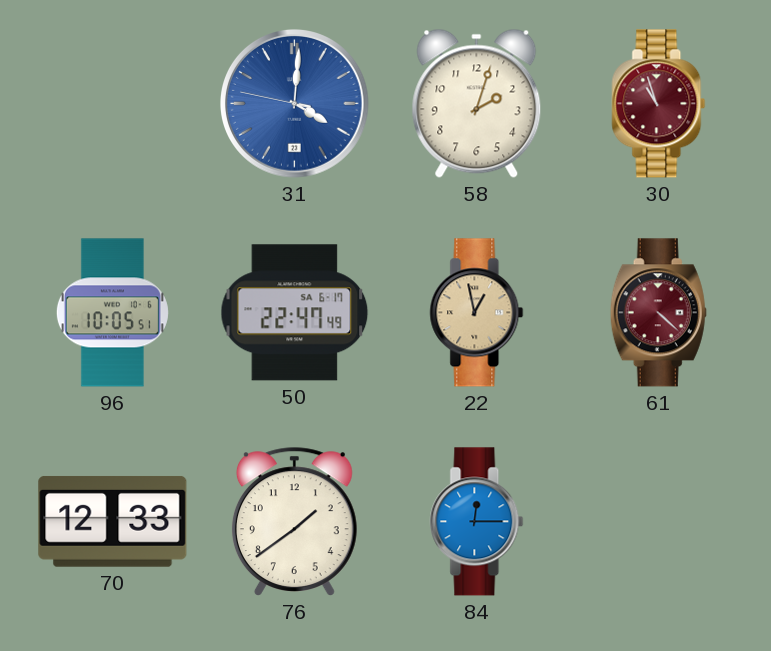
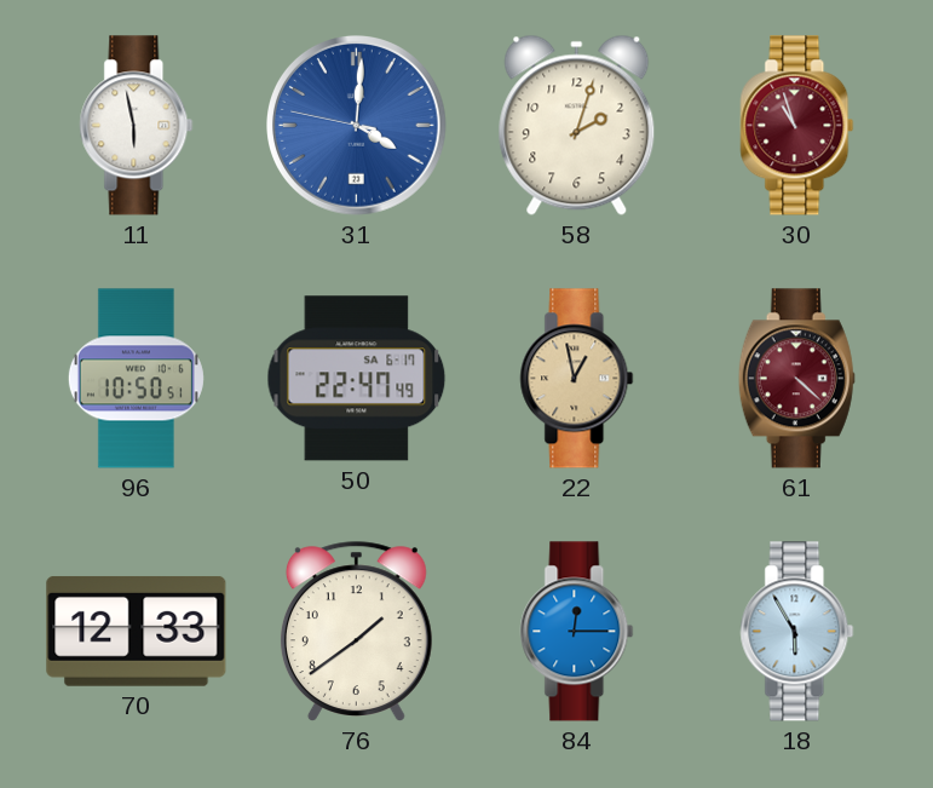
11: none -> 5:58
96: 10:05 -> 10:50
18: none -> 5:55
